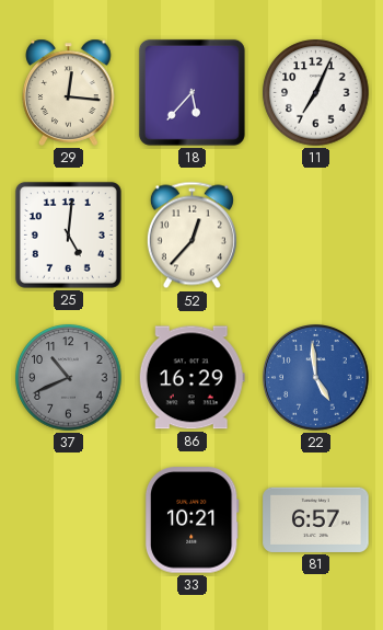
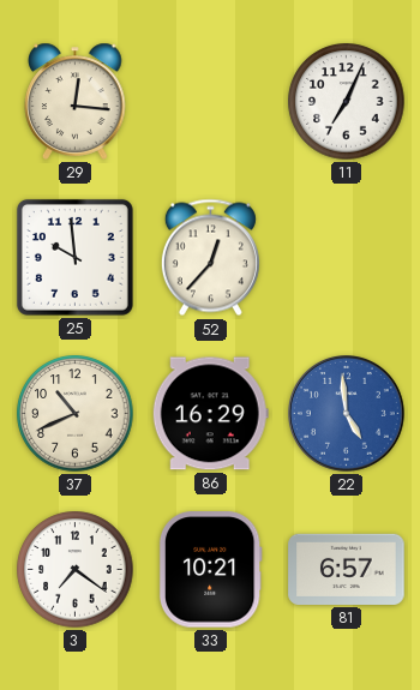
18: 5:37 -> none
25: 5:01 -> 9:59
37 dial: grey -> cream
3: none -> 7:21
